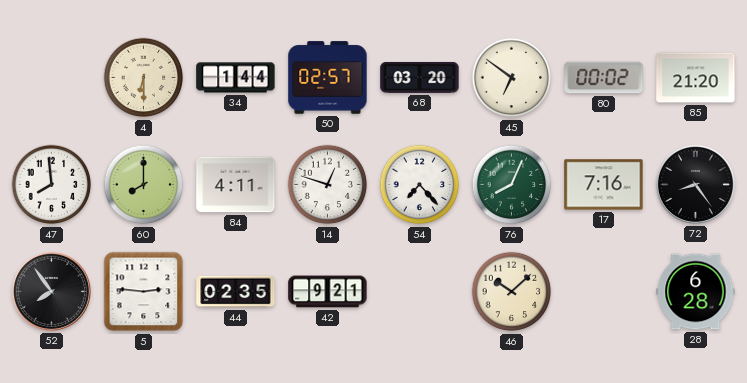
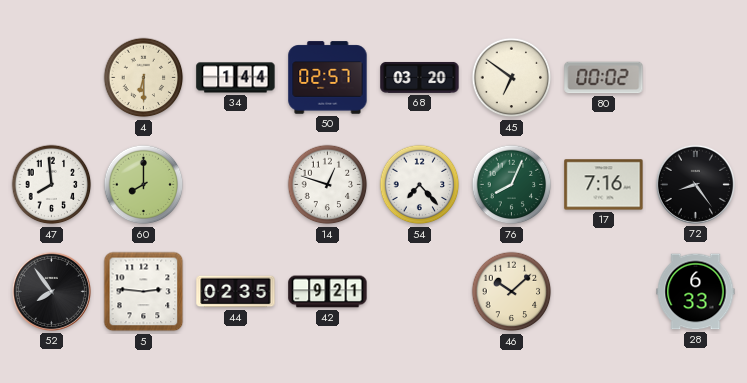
85: 21:20 -> none
84: 4:11 -> none
28: 6:28 -> 6:33
